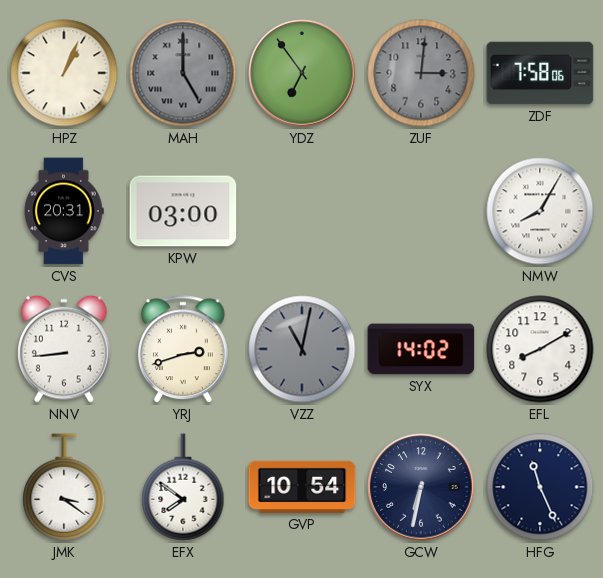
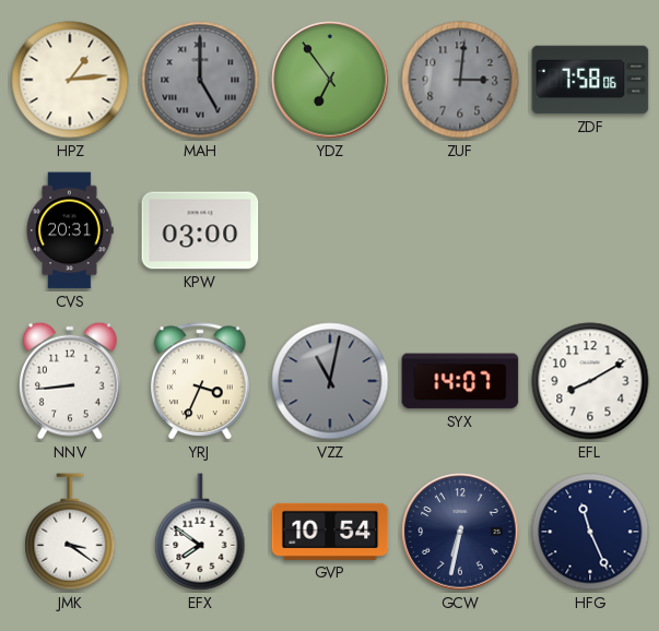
HPZ: 1:04 -> 1:14
NMW: 8:05 -> none
YRJ: 2:42 -> 3:34
SYX: 14:02 -> 14:07
